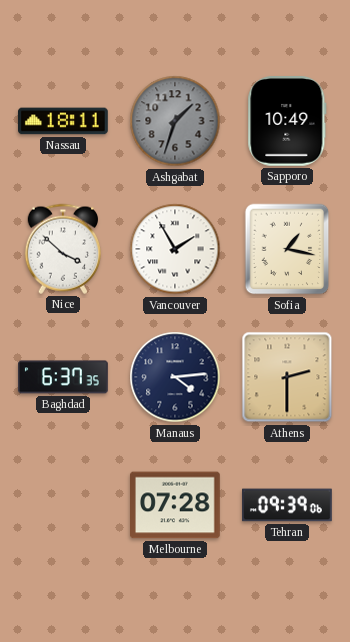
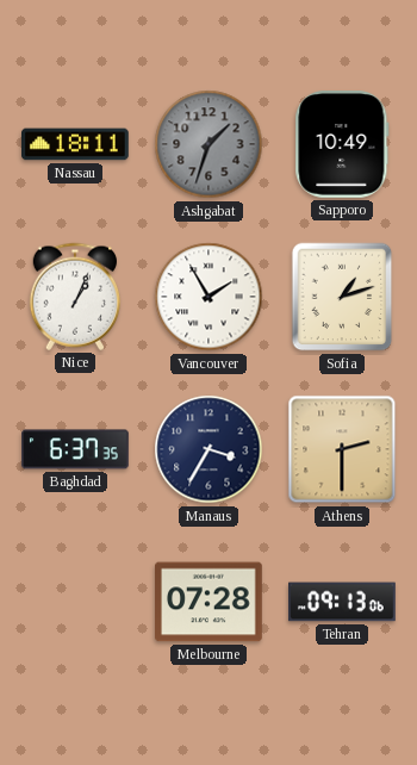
Nice: 3:52 -> 1:04
Sofia: 1:17 -> 1:12
Manaus: 4:14 -> 3:35
Tehran: 09:39 -> 09:13
